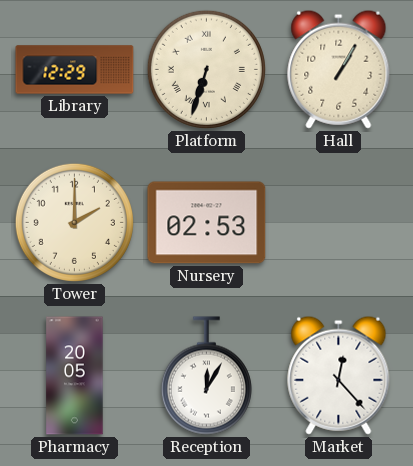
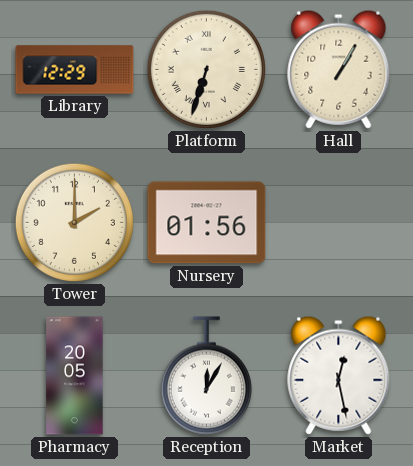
Nursery: 02:53 -> 01:56
Market: 12:23 -> 12:28
